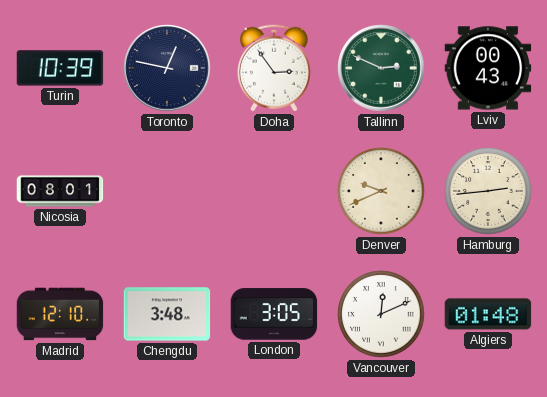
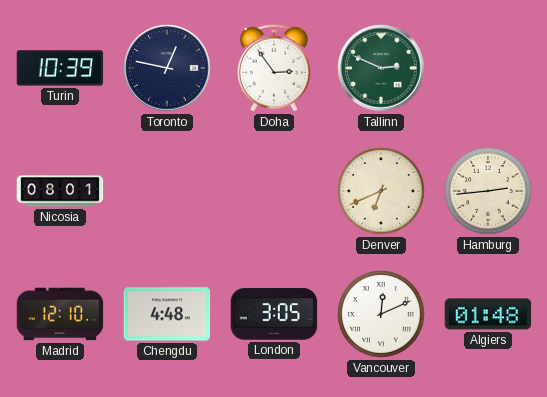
Lviv: 00:43 -> none
Denver: 9:41 -> 6:41
Chengdu: 3:48 -> 4:48
